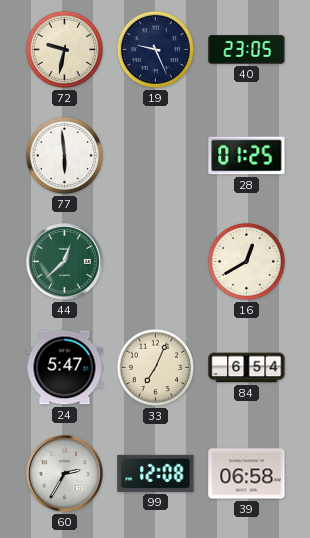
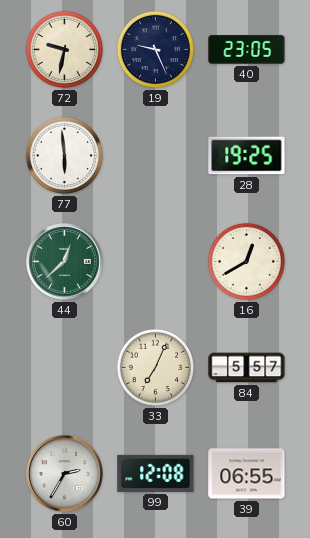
28: 01:25 -> 19:25
24: 5:47 -> none
84: 6:54 -> 5:57
39: 06:58 -> 06:55
